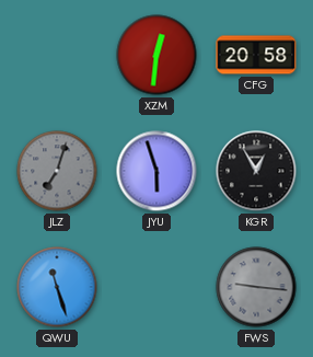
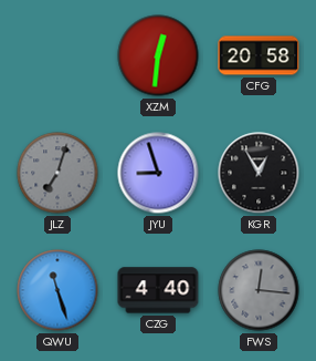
JYU: 5:57 -> 8:57
CZG: none -> 4:40
FWS: 9:16 -> 12:16
